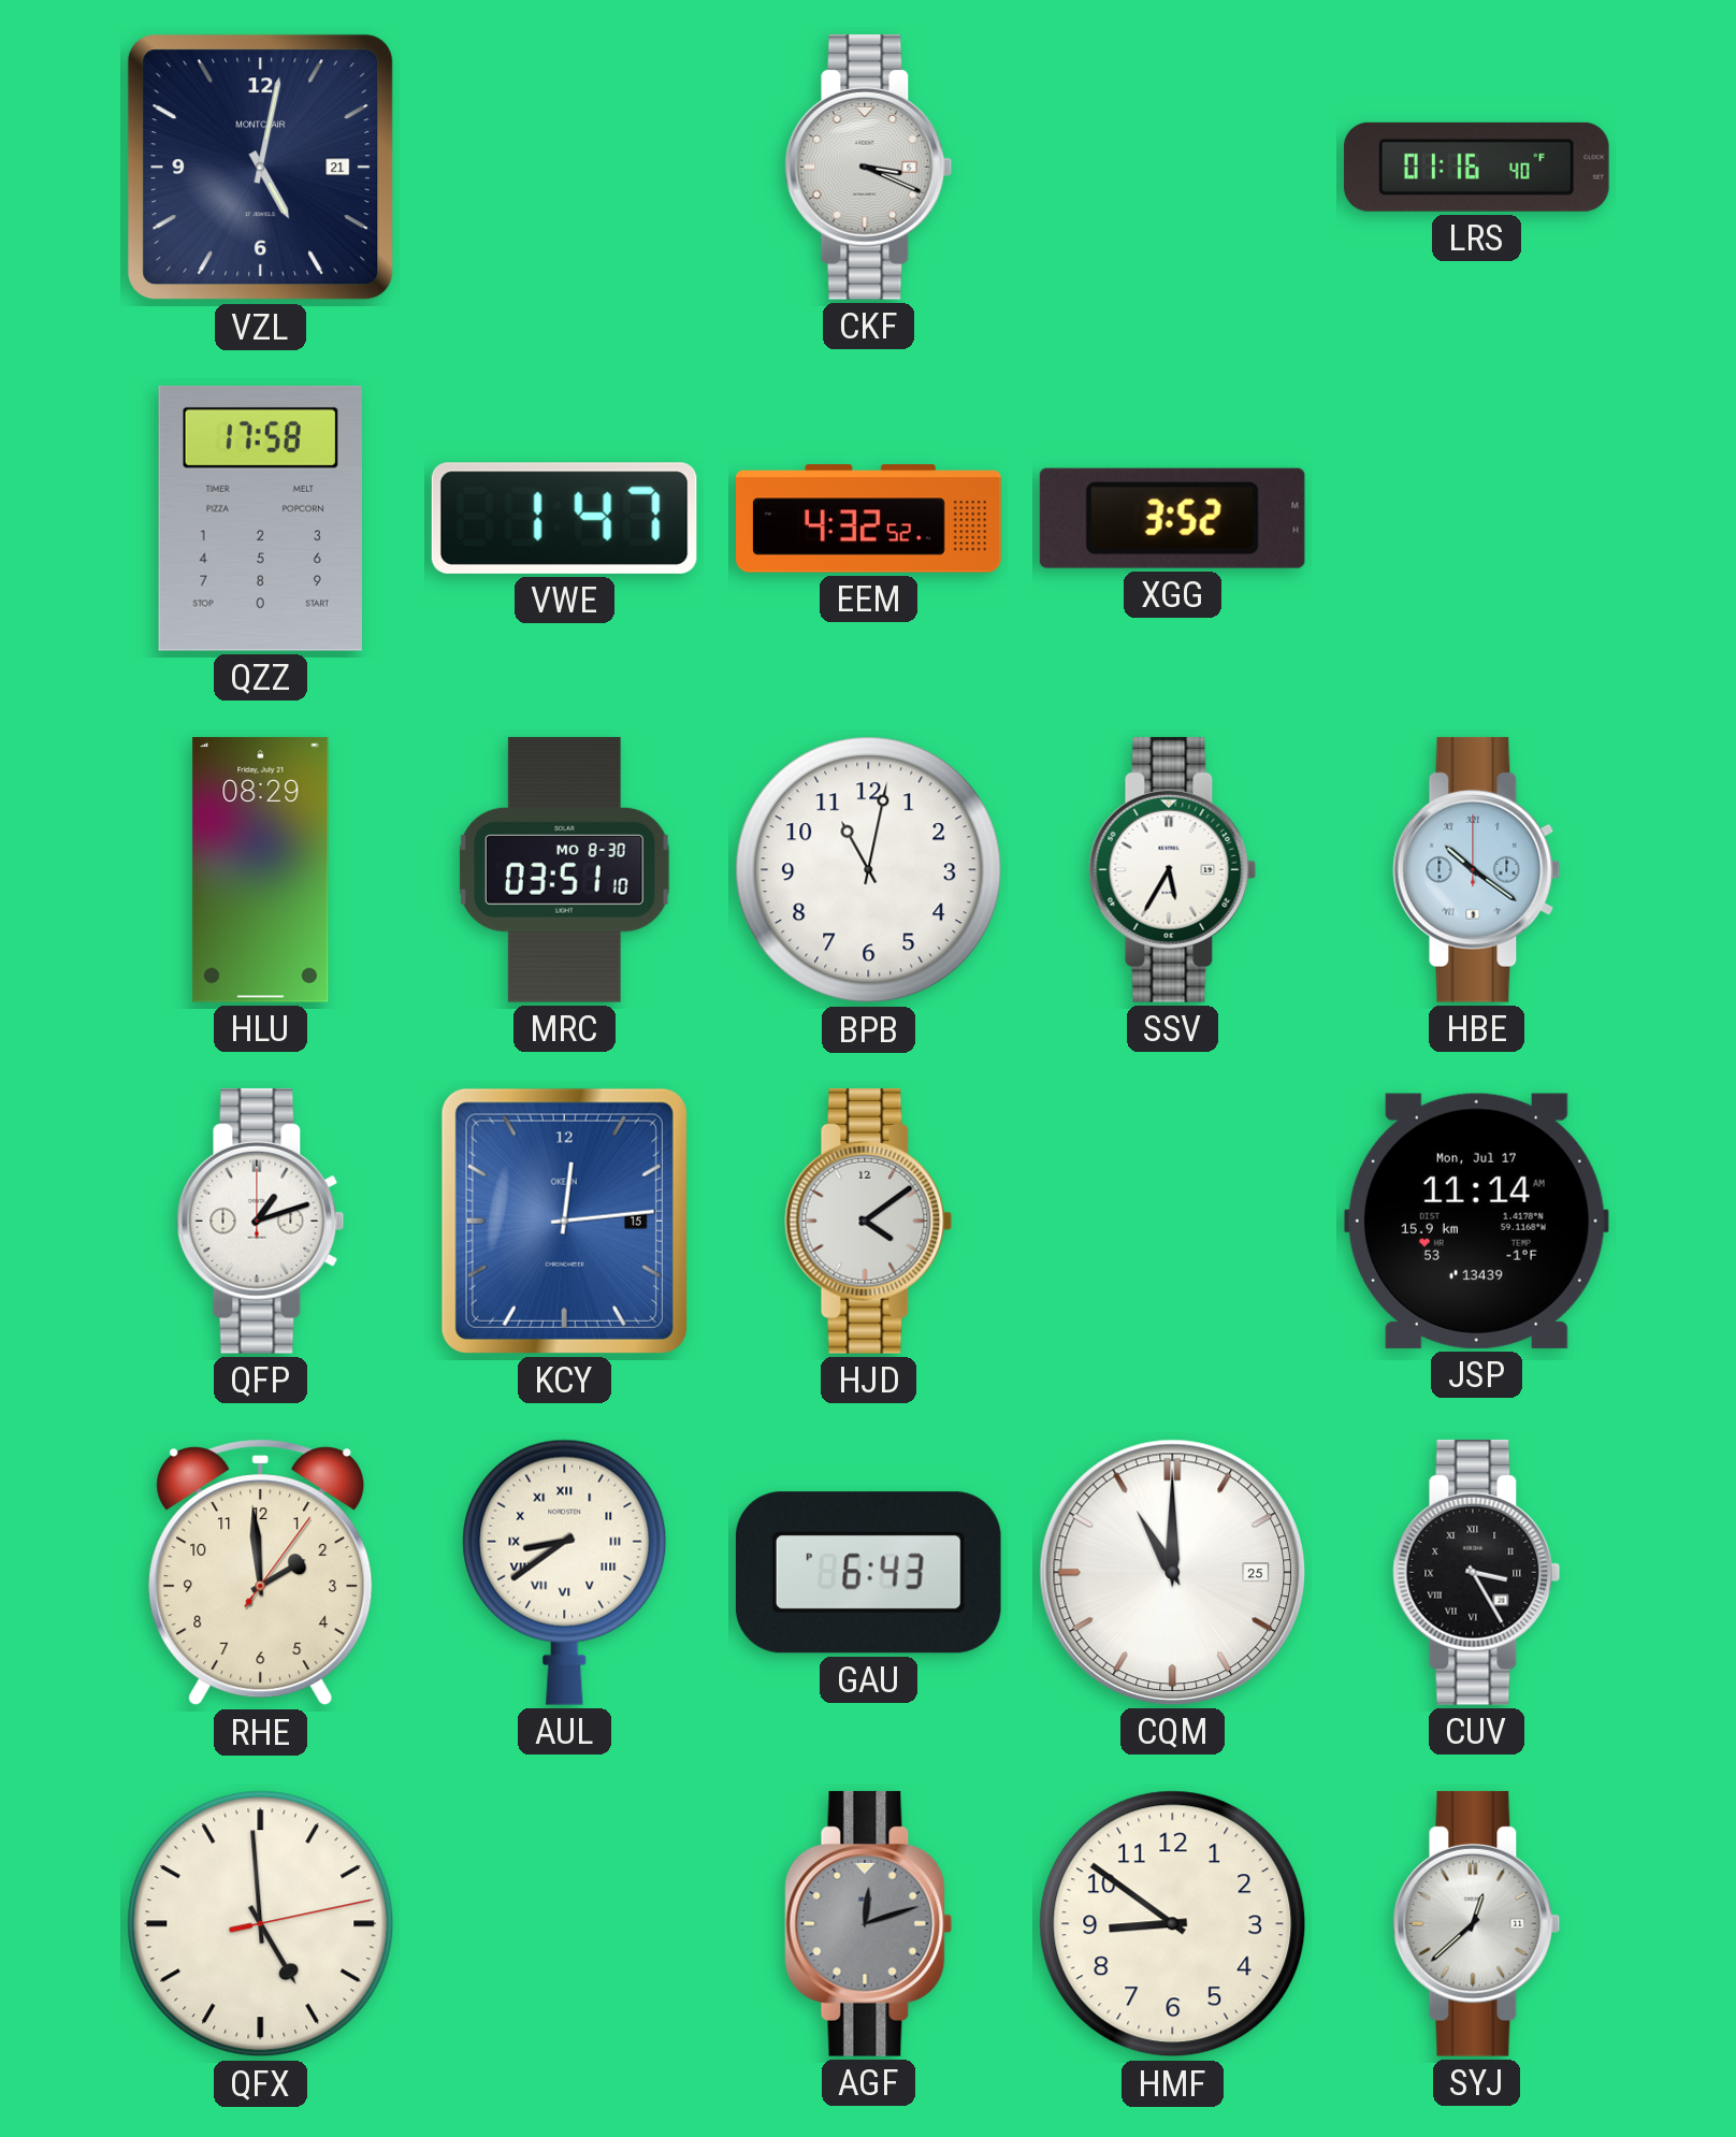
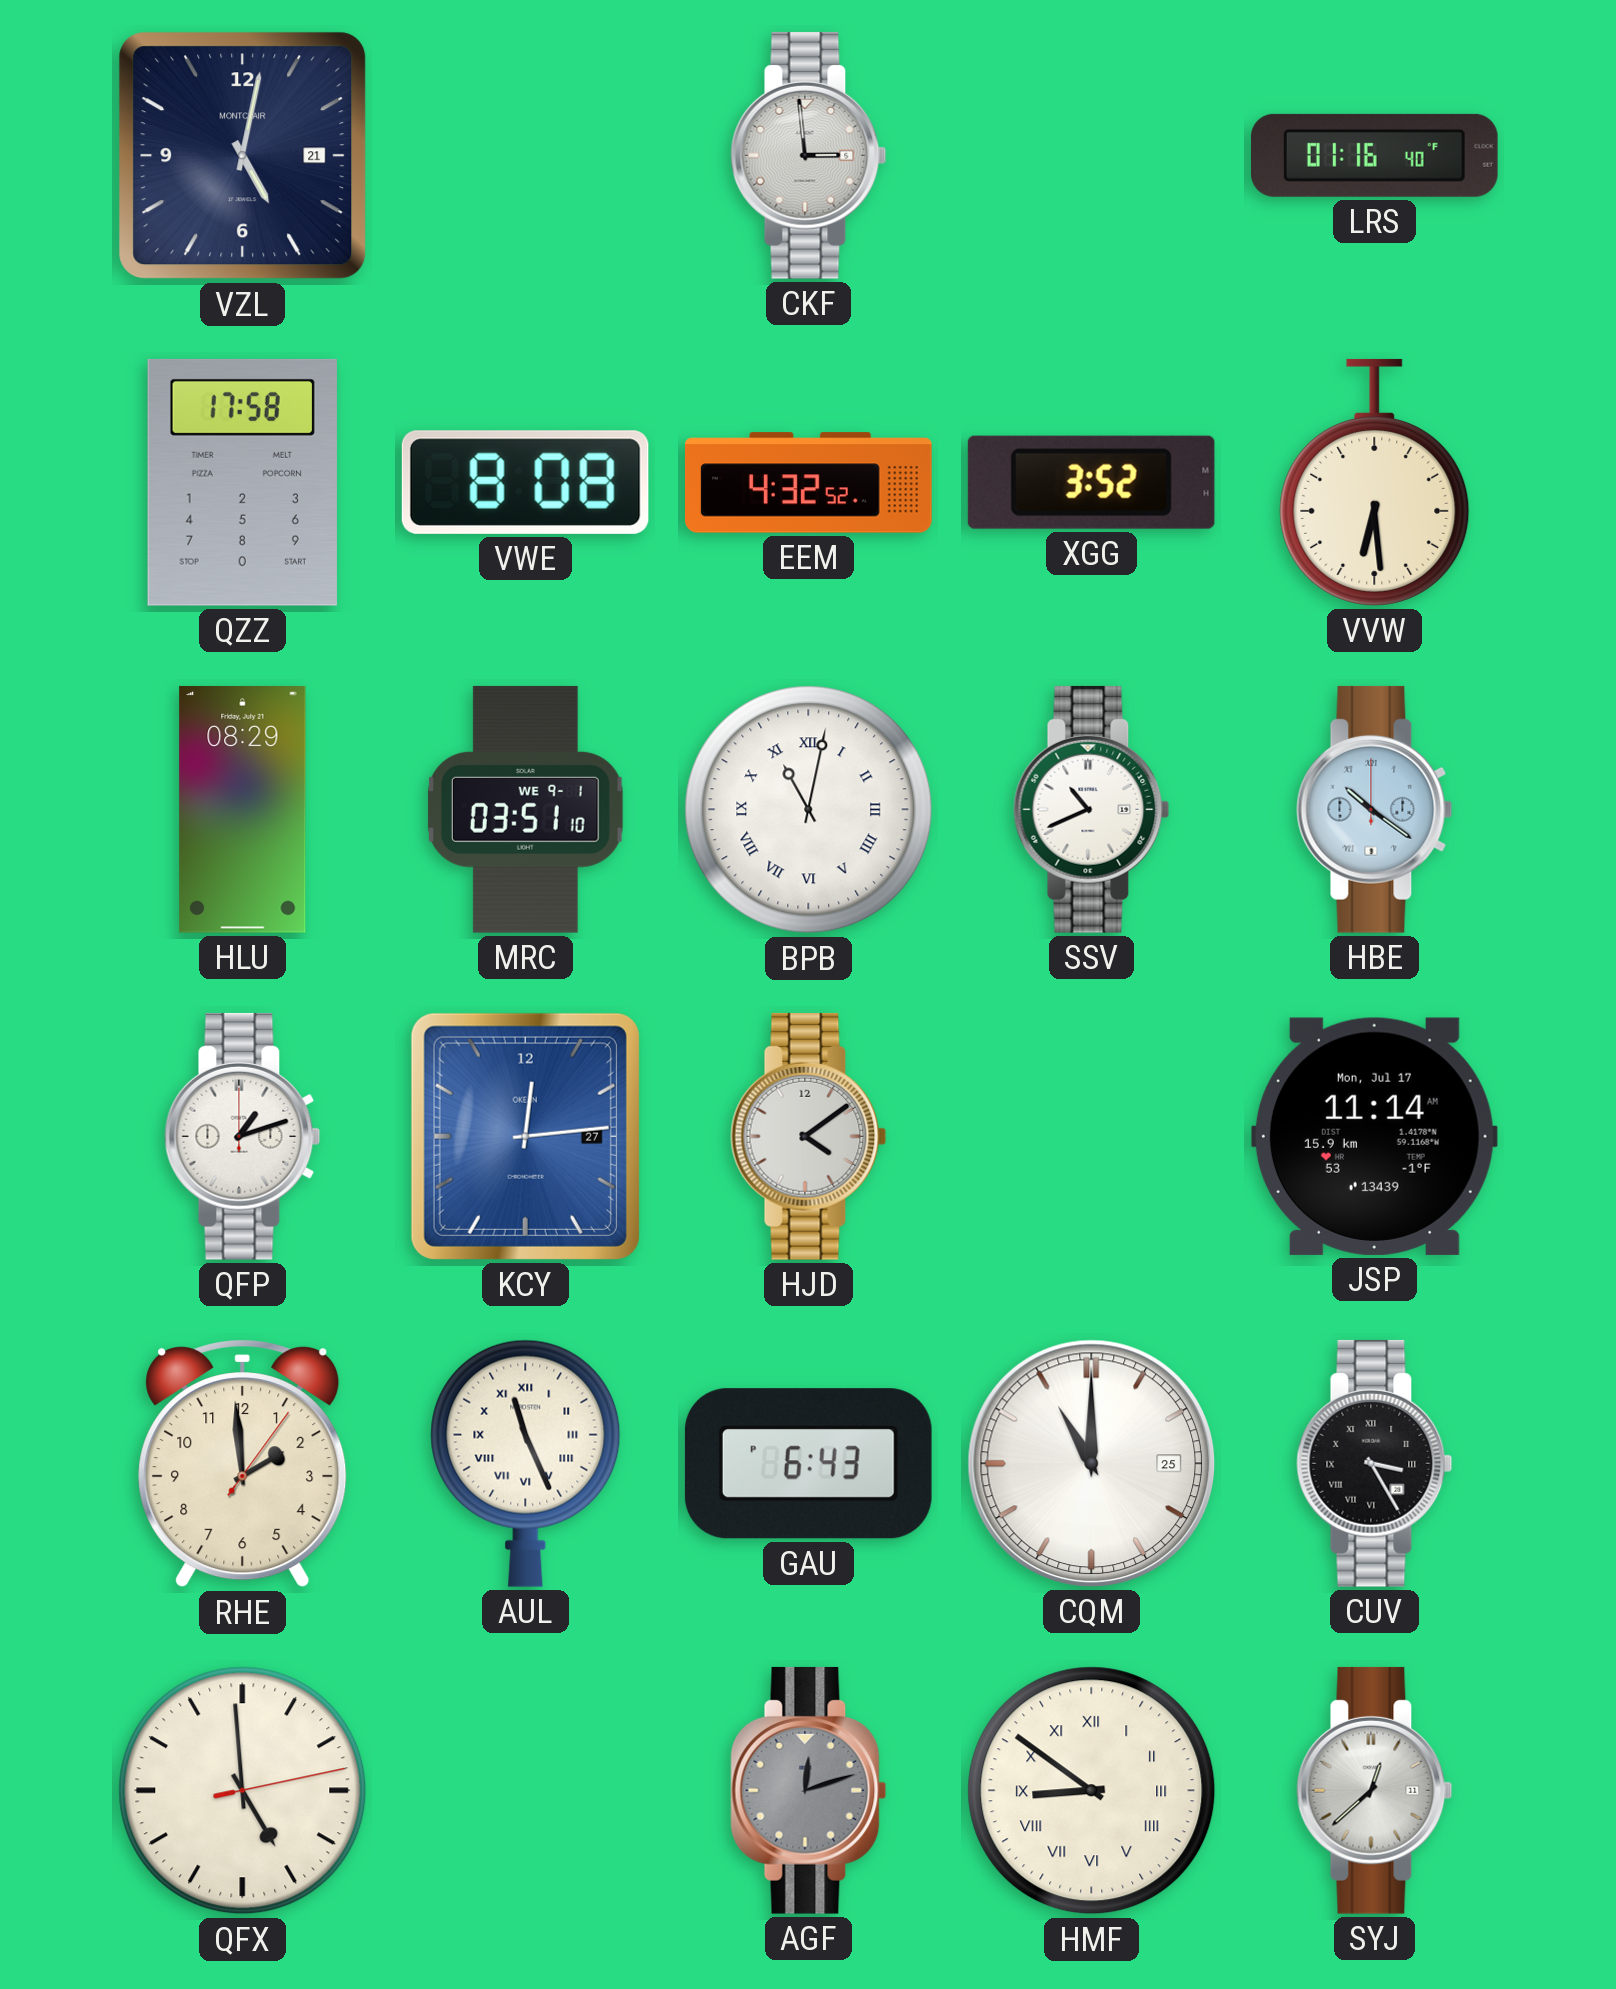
CKF: 3:19 -> 2:59
VWE: 1:47 -> 8:08
VVW: none -> 6:29
MRC date: MO 8-30 -> WE 9-1
BPB numerals: Arabic -> Roman
SSV: 5:35 -> 10:41
KCY date: 15 -> 27
AUL: 8:39 -> 11:26
HMF numerals: Arabic -> Roman
